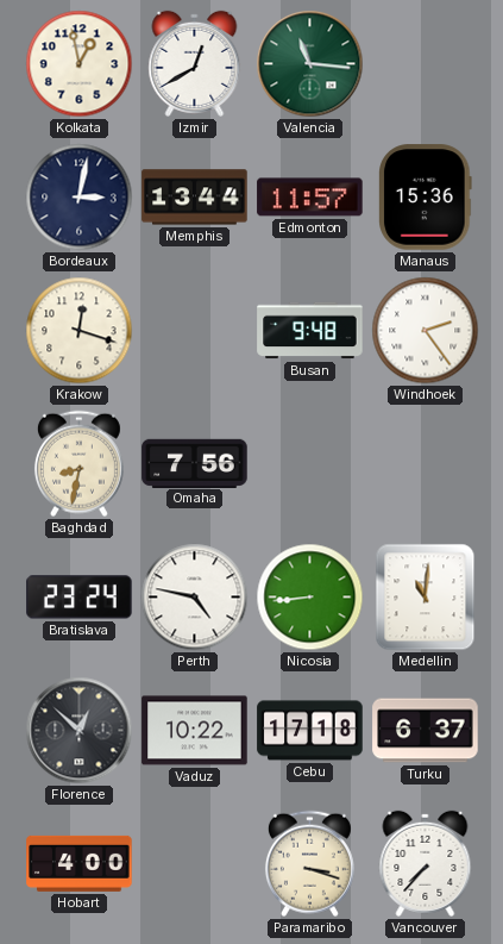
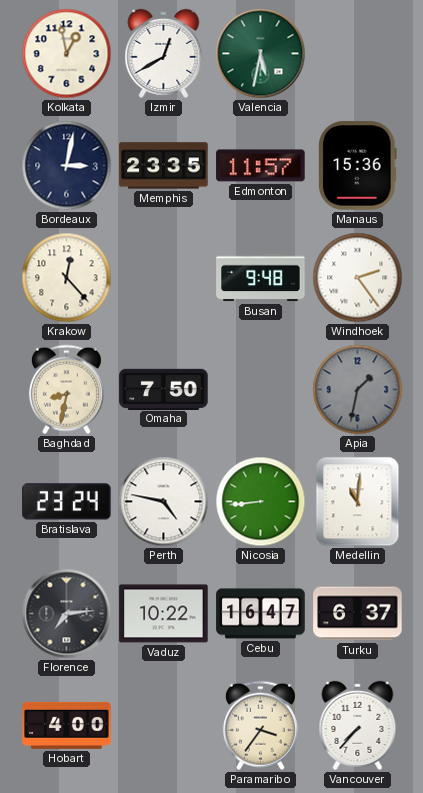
Valencia: 11:16 -> 5:32
Memphis: 13:44 -> 23:35
Krakow: 12:18 -> 12:23
Omaha: 7:56 -> 7:50
Apia: none -> 1:32
Florence: 12:52 -> 7:14
Cebu: 17:18 -> 16:47
Paramaribo: 3:18 -> 3:36
